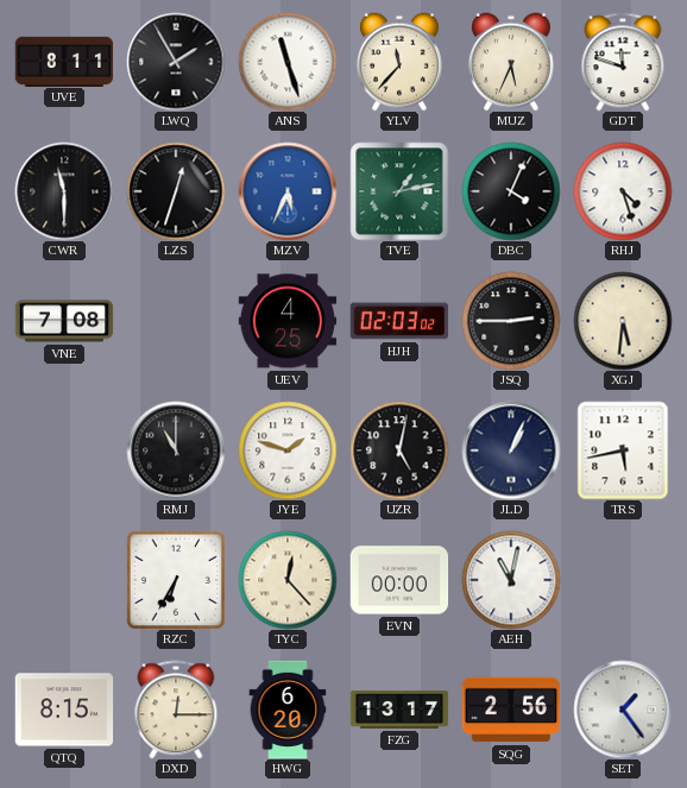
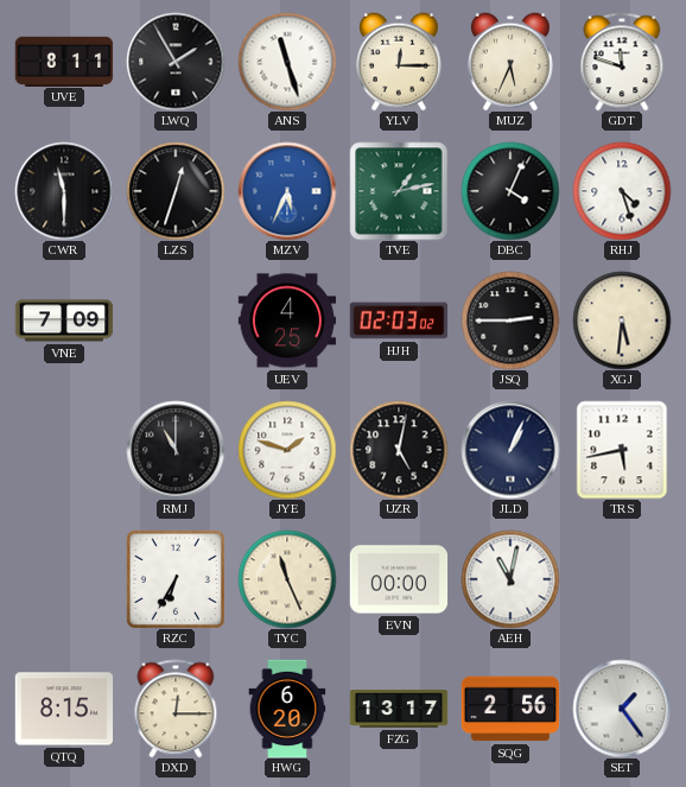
YLV: 11:37 -> 12:15
VNE: 7:08 -> 7:09
TYC: 12:23 -> 11:26
